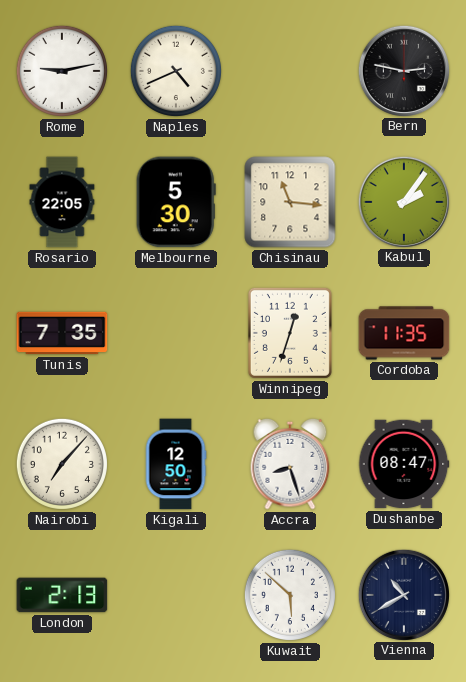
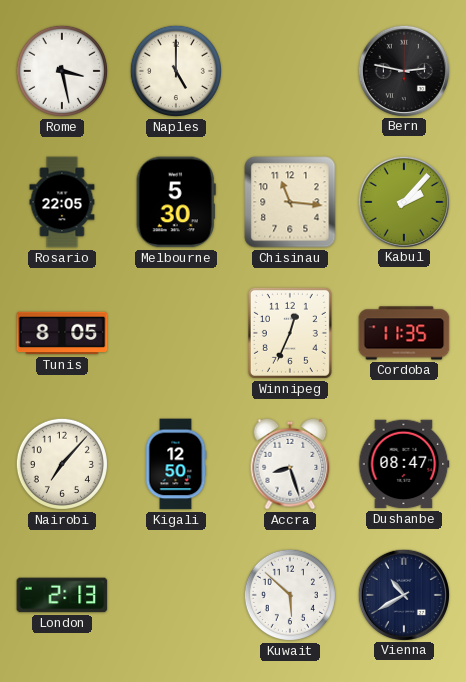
Rome: 9:13 -> 3:28
Naples: 4:41 -> 5:00
Kabul: 2:06 -> 2:07
Tunis: 7:35 -> 8:05
Winnipeg: 12:33 -> 12:34
